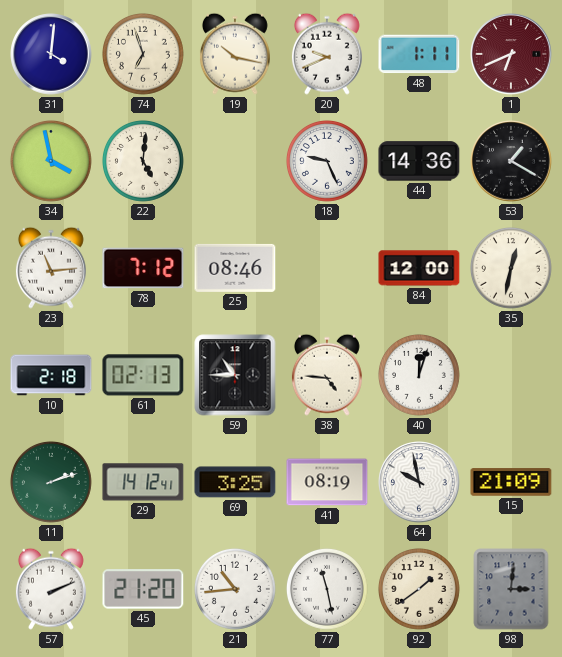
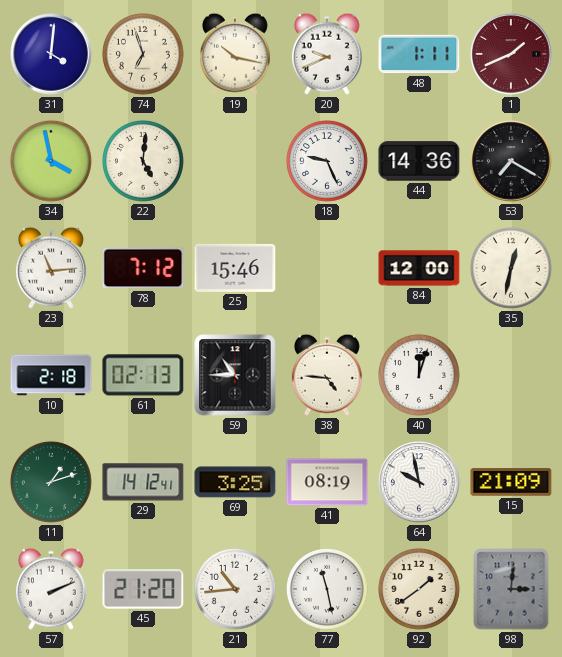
1: 6:41 -> 1:41
53: 1:20 -> 7:20
25: 08:46 -> 15:46
11: 2:12 -> 1:12
